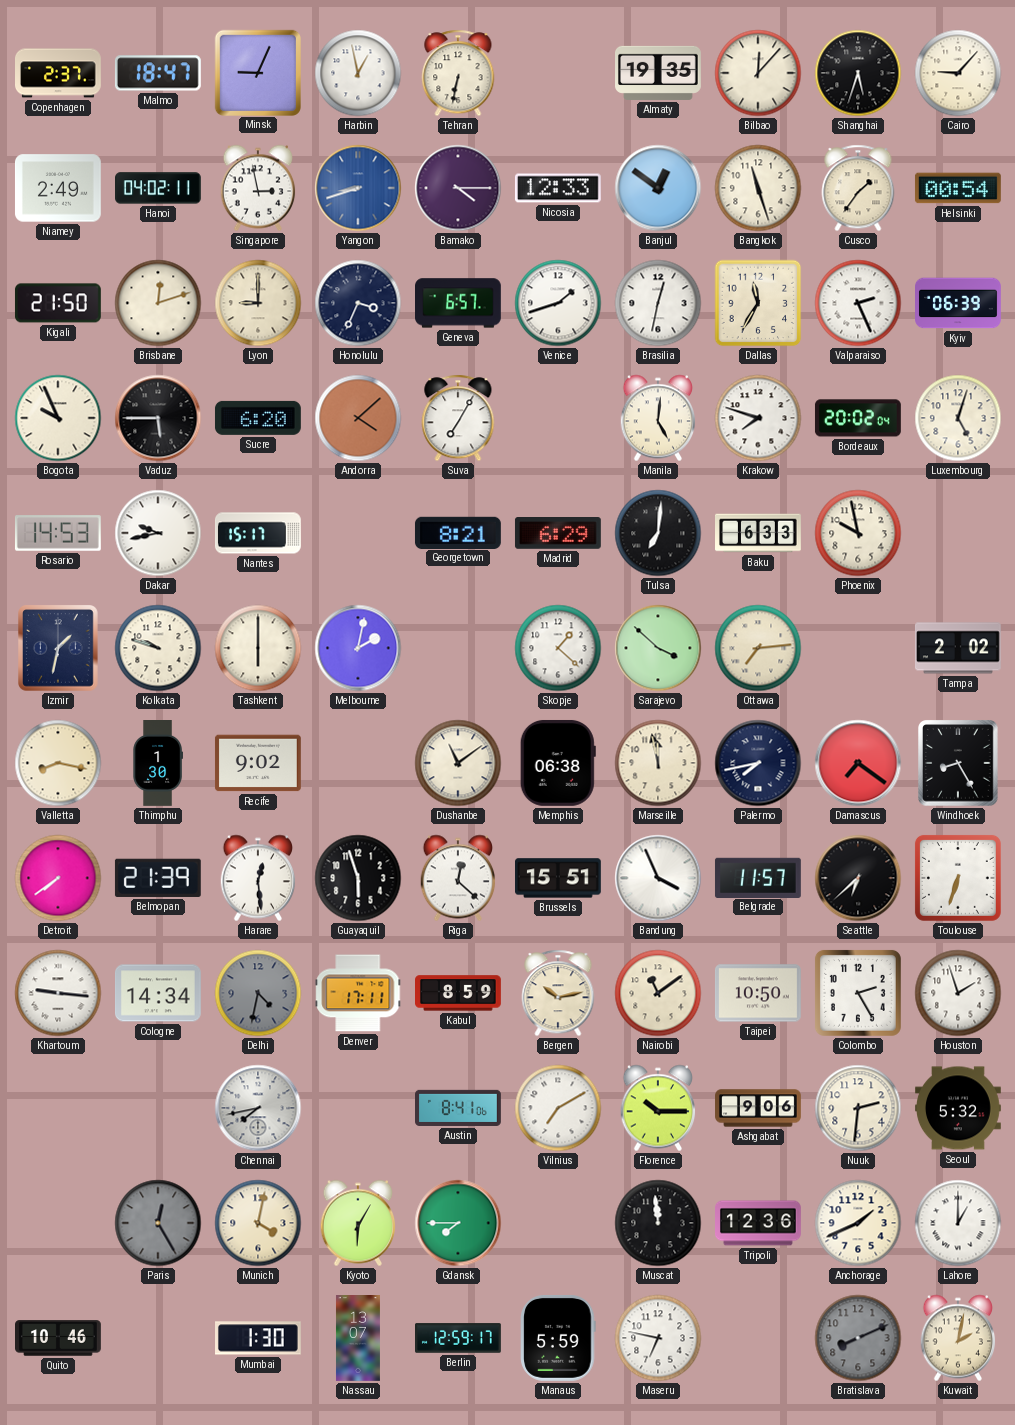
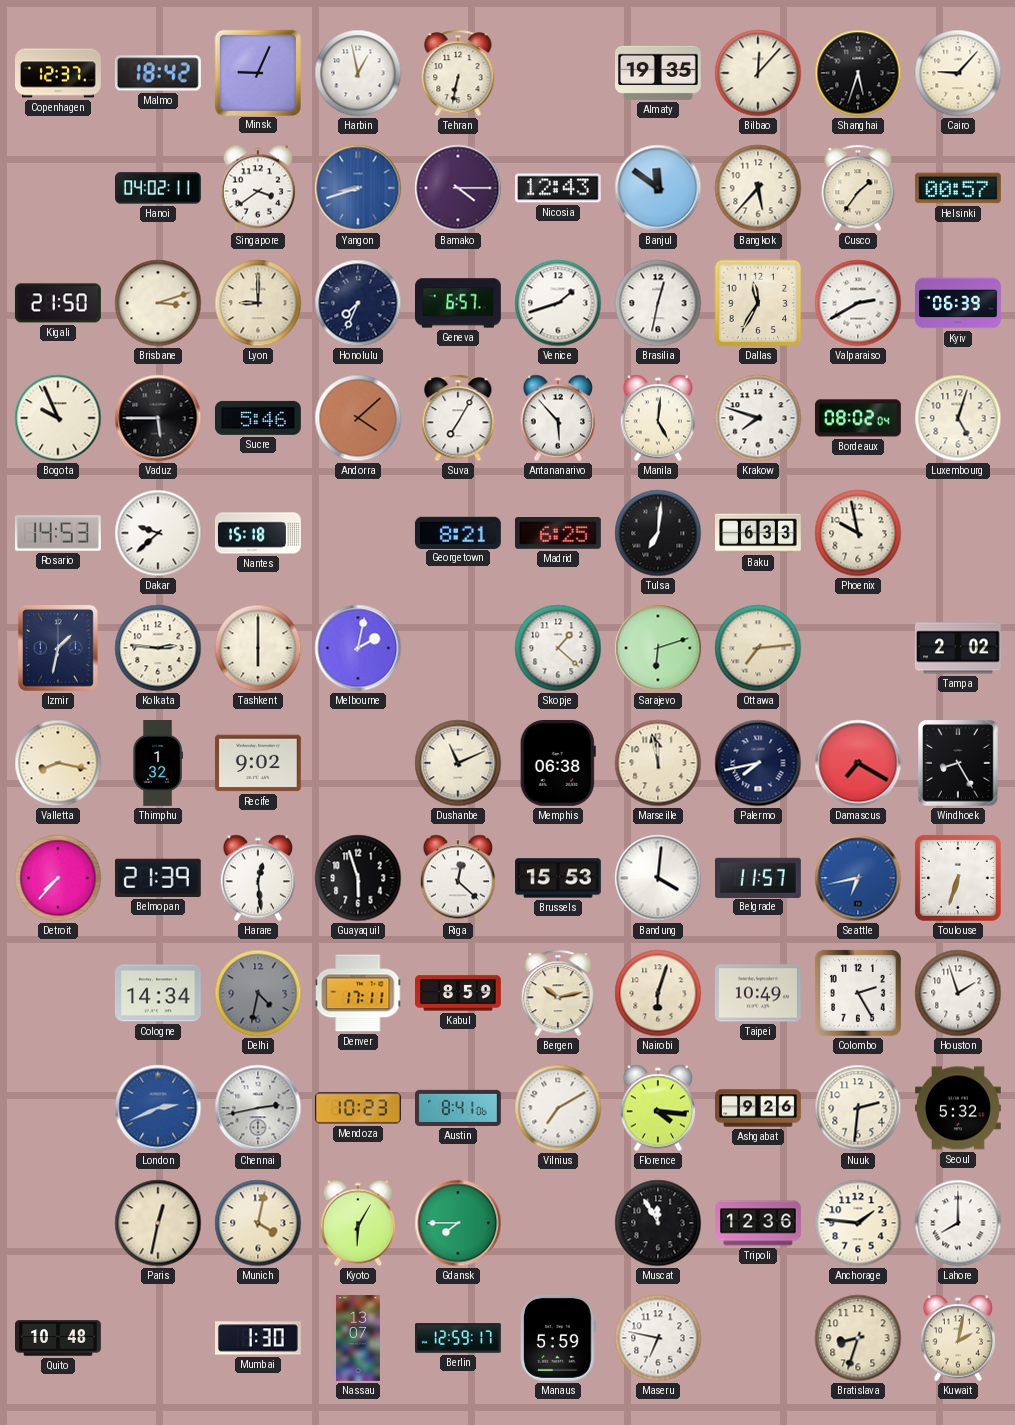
Copenhagen: 2:37 -> 12:37
Malmo: 18:47 -> 18:42
Niamey: 2:49 -> none
Singapore: 2:58 -> 3:39
Nicosia: 12:33 -> 12:43
Banjul: 12:51 -> 11:51
Bangkok: 11:27 -> 5:37
Helsinki: 00:54 -> 00:57
Brisbane: 12:12 -> 3:12
Honolulu: 3:34 -> 7:34
Valparaiso: 2:26 -> 2:40
Sucre: 6:20 -> 5:46
Antananarivo: none -> 5:53
Bordeaux: 20:02 -> 08:02
Dakar: 9:43 -> 9:38
Nantes: 15:17 -> 15:18
Madrid: 6:29 -> 6:25
Kolkata: 9:48 -> 2:46
Sarajevo: 3:52 -> 6:12
Thimphu: 1:30 -> 1:32
Dushanbe: 11:09 -> 11:11
Damascus: 7:21 -> 7:20
Detroit: 7:39 -> 7:37
Brussels: 15:51 -> 15:53
Bandung: 3:56 -> 4:01
Seattle: 6:38 -> 6:43
Seattle dial: black -> blue
Khartoum: 9:16 -> none
Nairobi: 11:09 -> 6:03
Taipei: 10:50 -> 10:49
London: none -> 2:41
Chennai: 7:43 -> 2:43
Mendoza: none -> 10:23
Florence: 10:15 -> 4:16
Ashgabat: 9:06 -> 9:26
Paris: 12:25 -> 12:32
Paris dial: grey -> cream
Muscat: 11:59 -> 11:55
Anchorage: 1:41 -> 1:46
Lahore: 1:00 -> 8:00
Quito: 10:46 -> 10:48
Bratislava: 8:11 -> 8:33
Bratislava dial: grey -> cream
